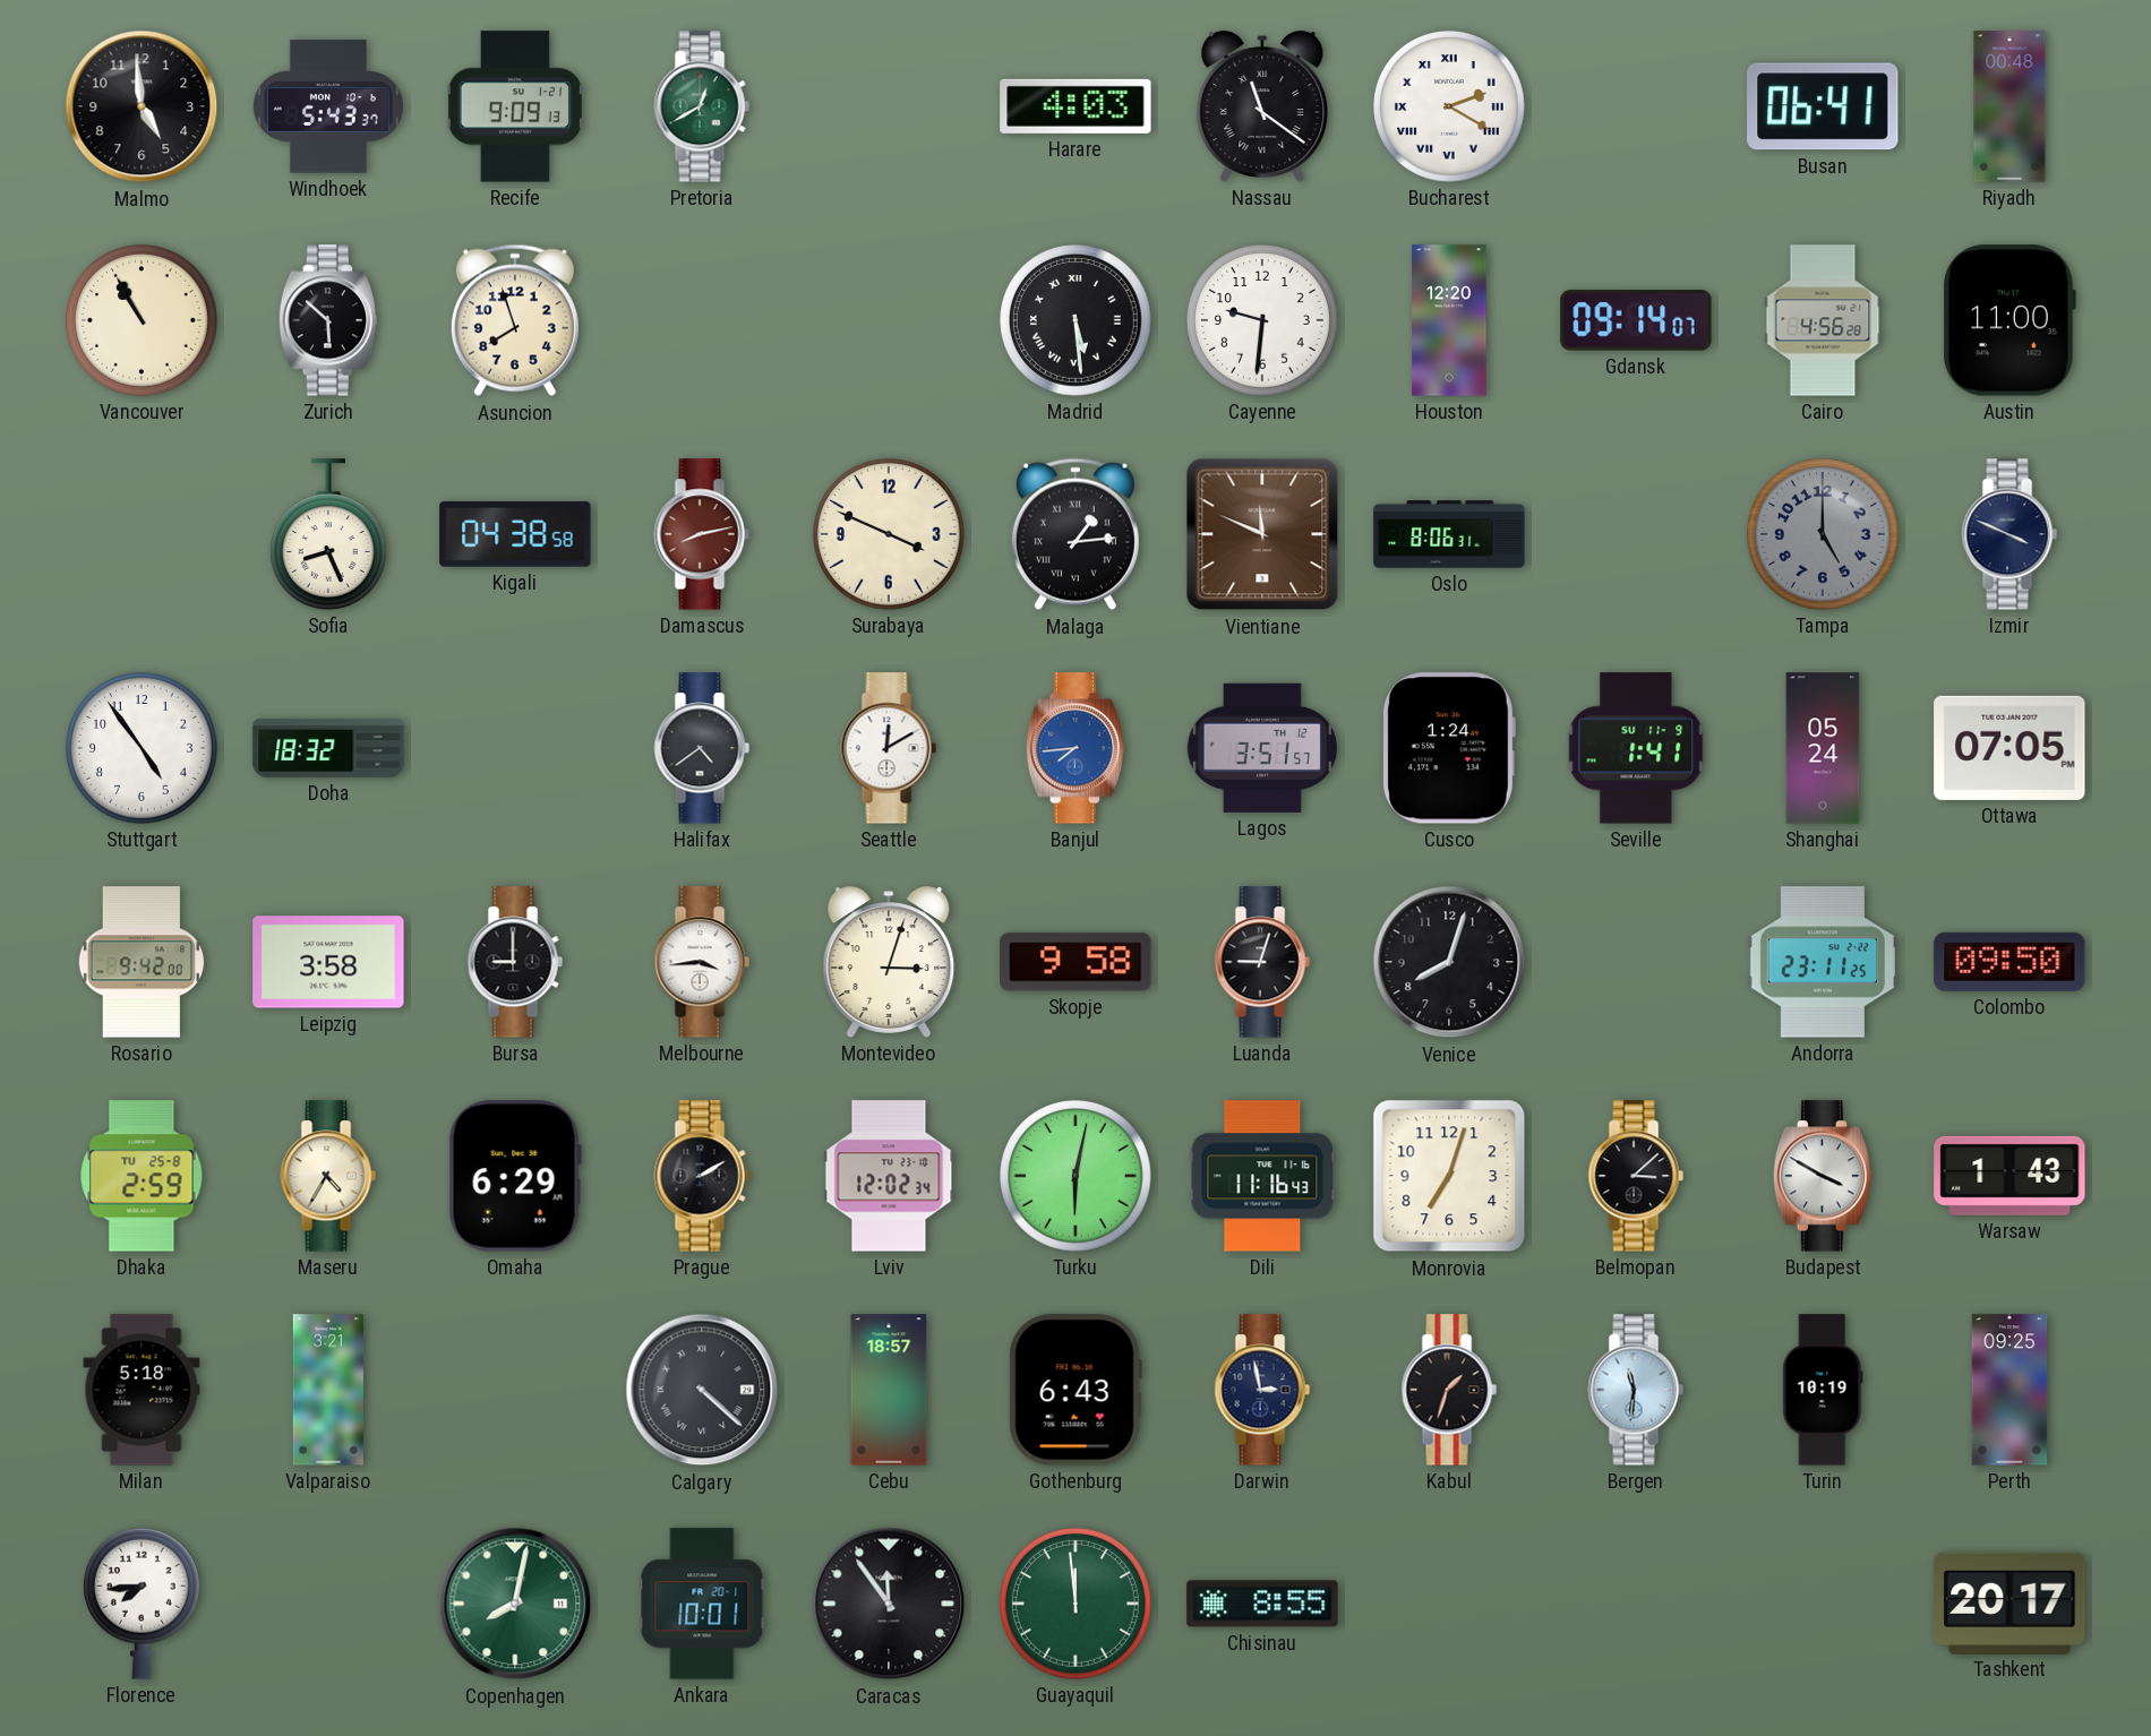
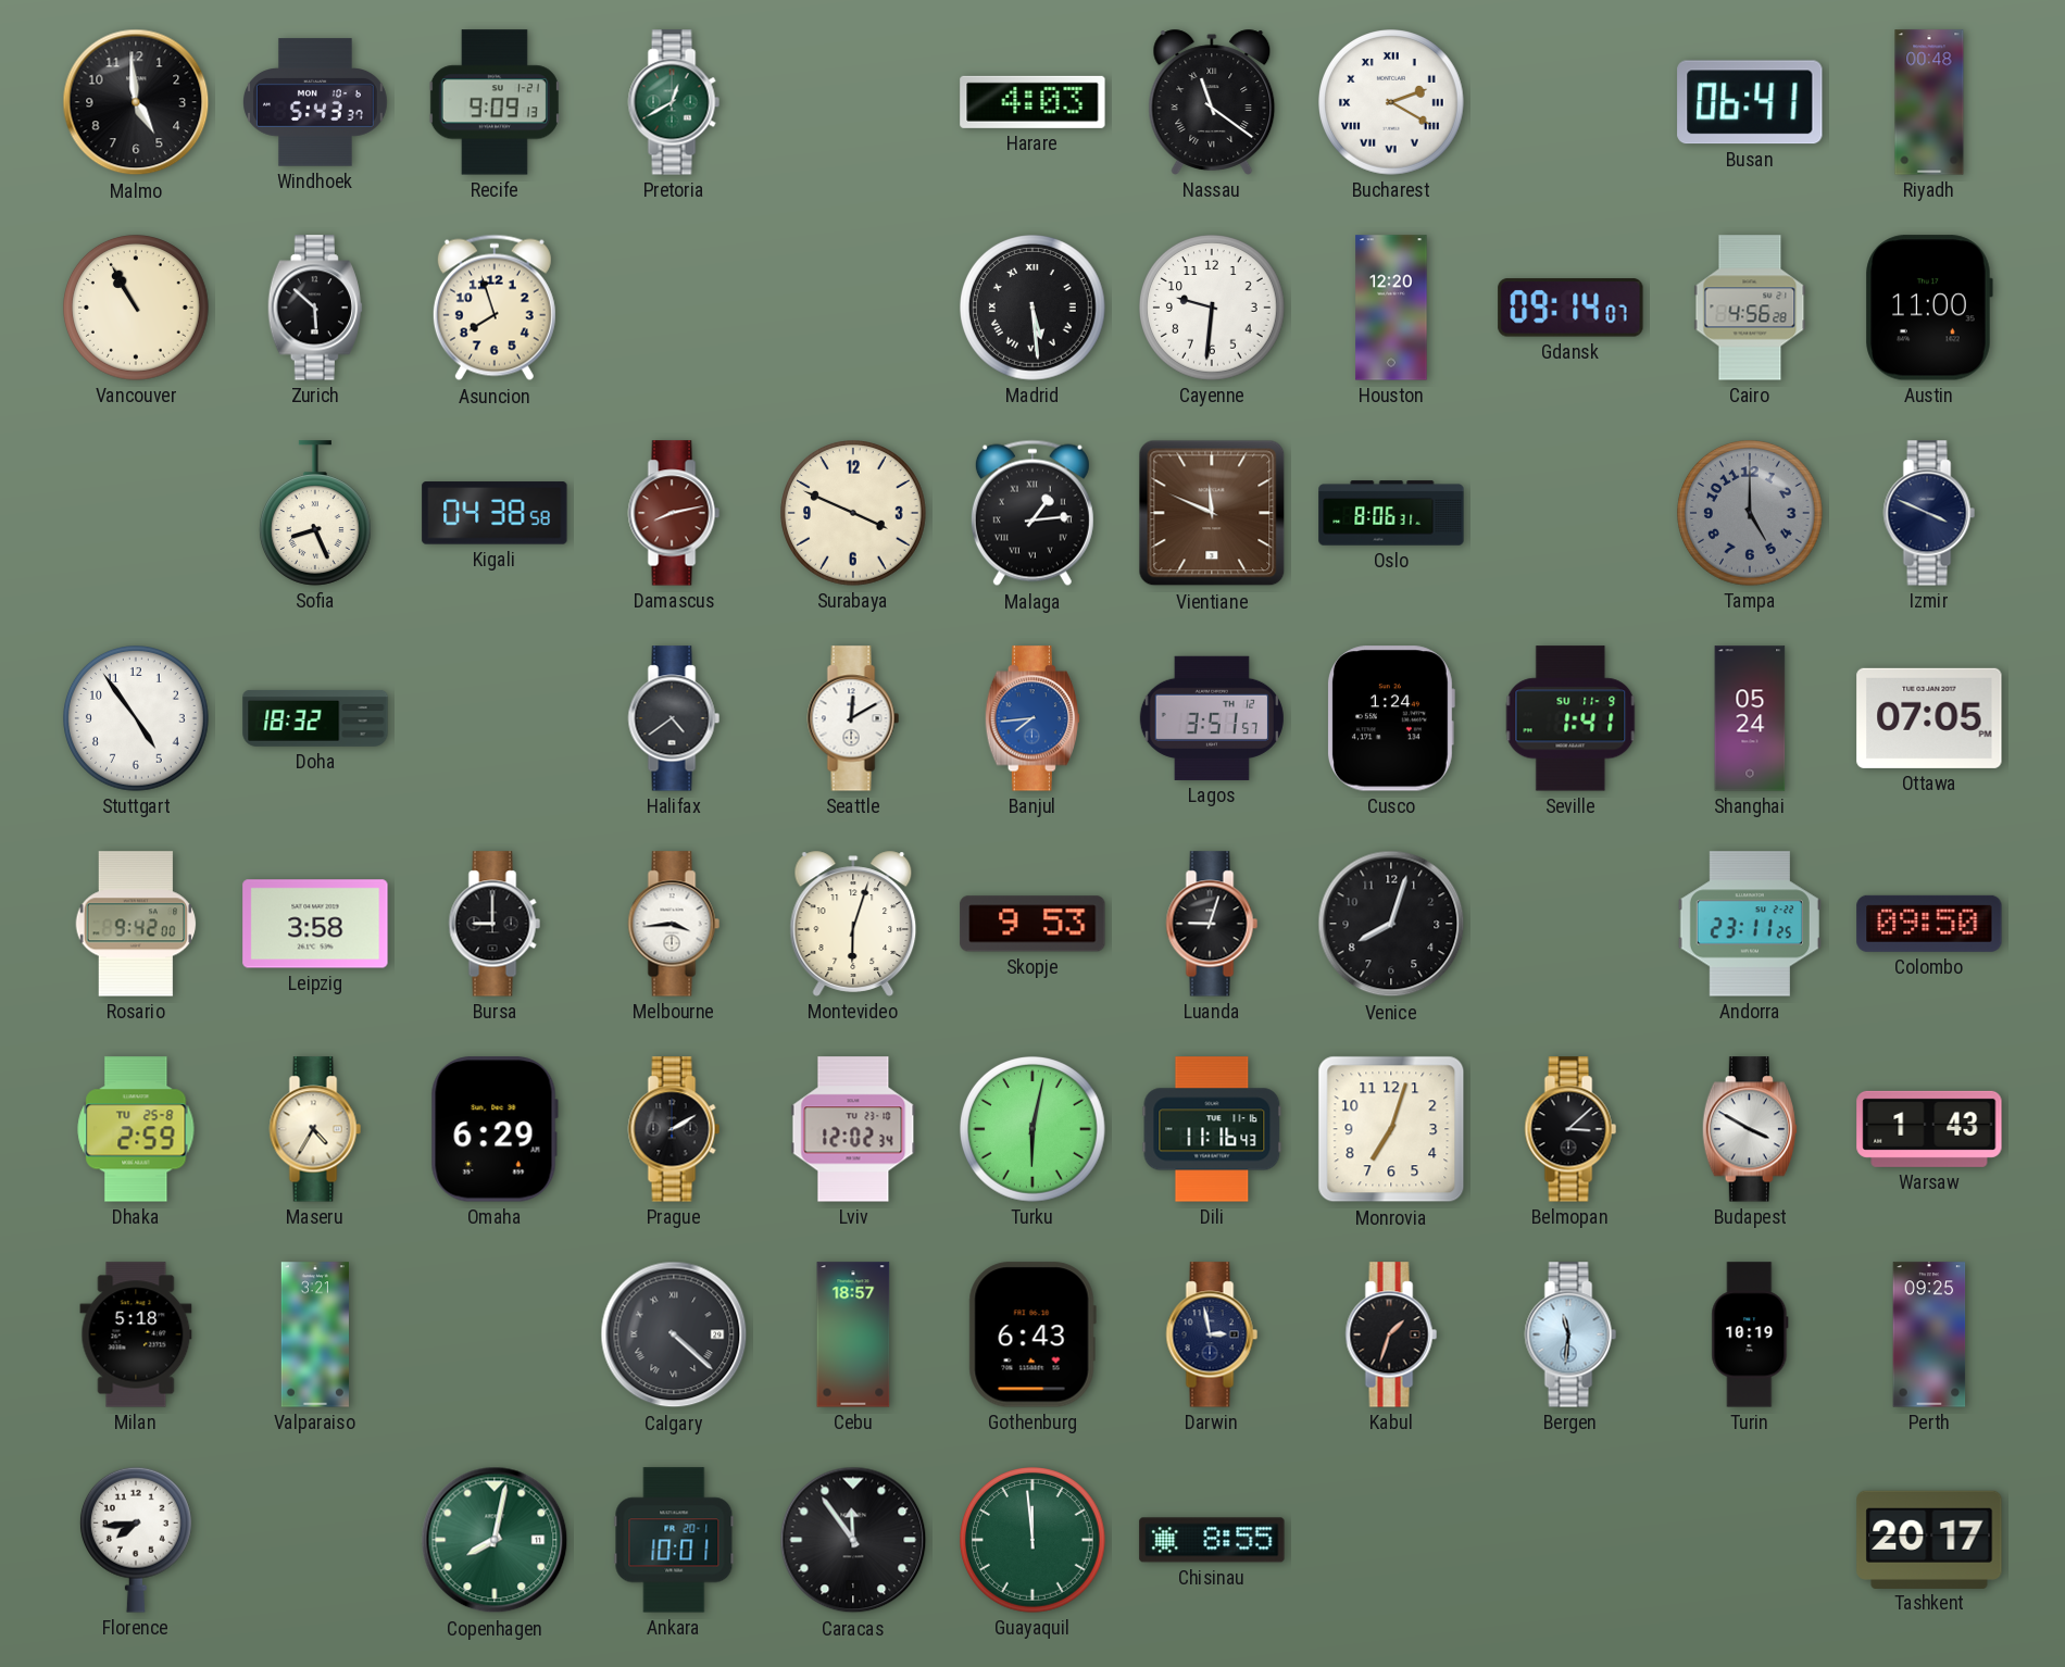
Montevideo: 3:03 -> 6:03
Skopje: 9:58 -> 9:53
